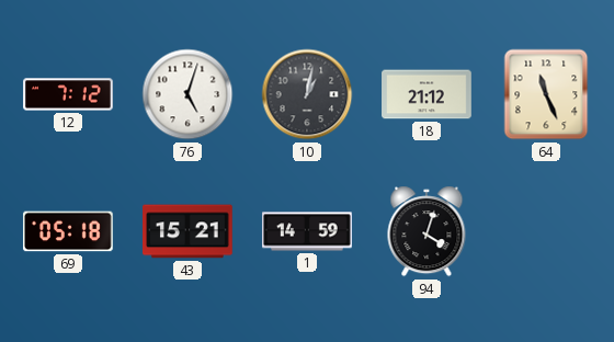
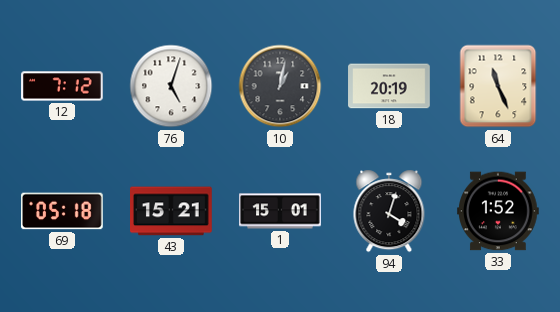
18: 21:12 -> 20:19
1: 14:59 -> 15:01
33: none -> 1:52
